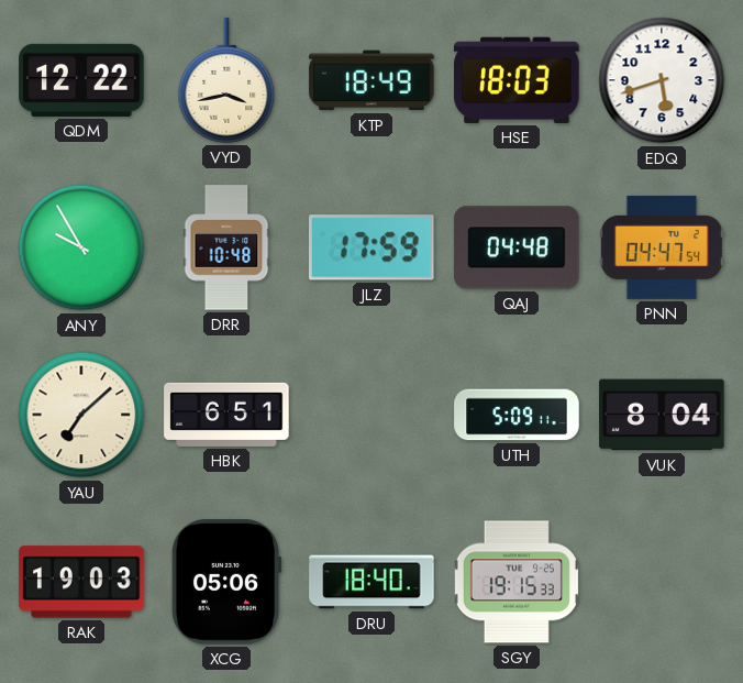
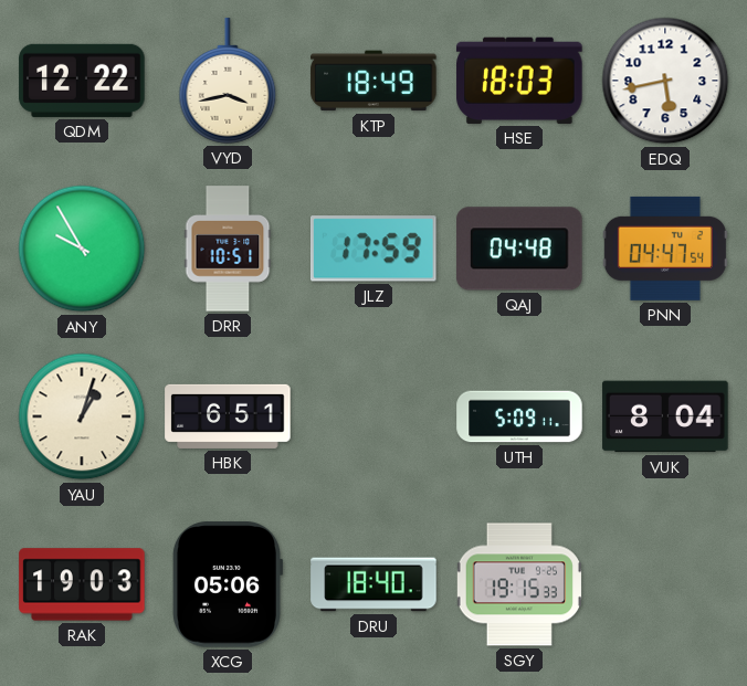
EDQ: 5:42 -> 5:43
DRR: 10:48 -> 10:51
YAU: 7:08 -> 1:03
